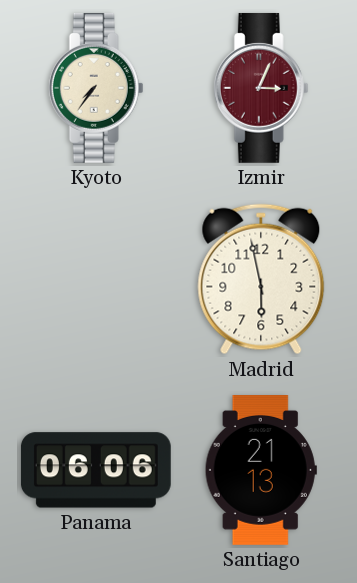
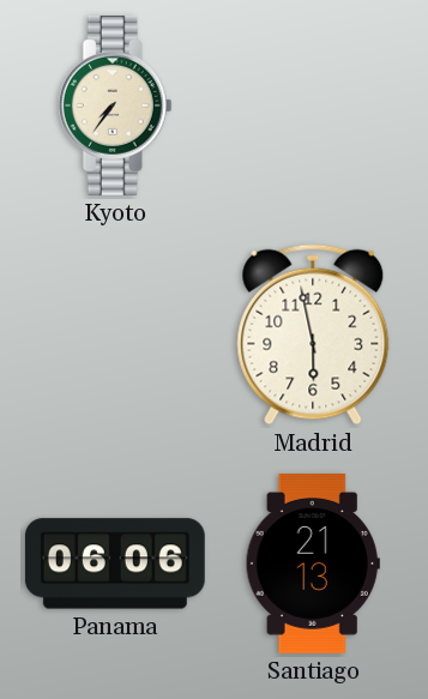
Izmir: 3:04 -> none
